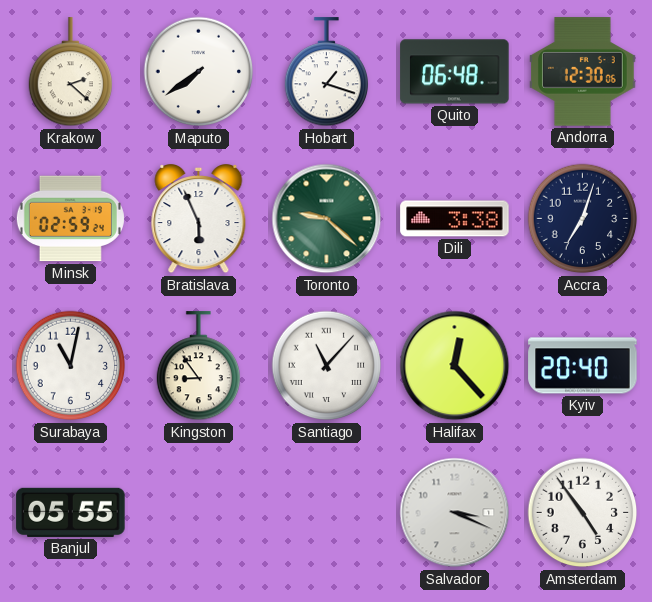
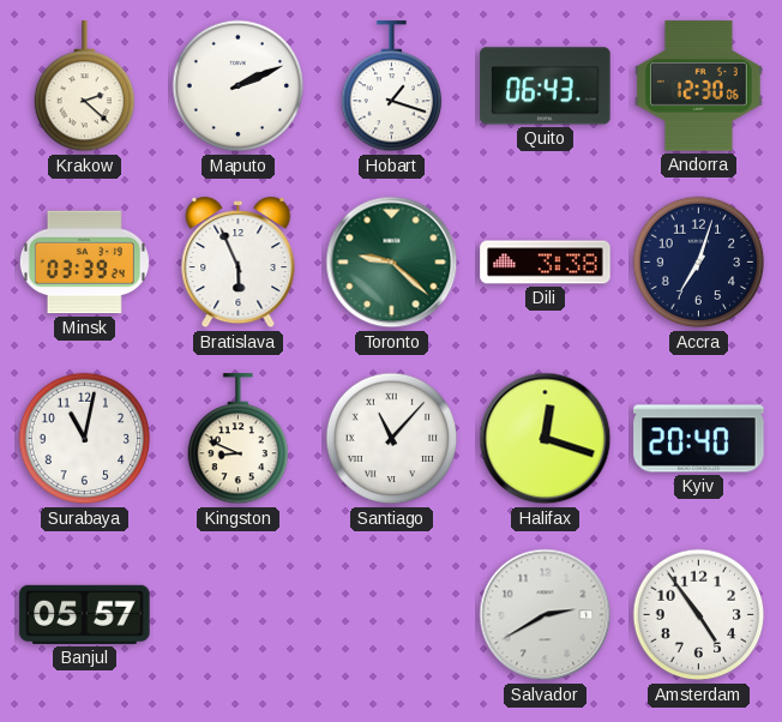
Maputo: 7:39 -> 2:11
Quito: 06:48 -> 06:43
Minsk: 02:59 -> 03:39
Kingston: 8:54 -> 8:49
Halifax: 12:23 -> 12:18
Banjul: 05:55 -> 05:57
Salvador: 3:19 -> 2:40
